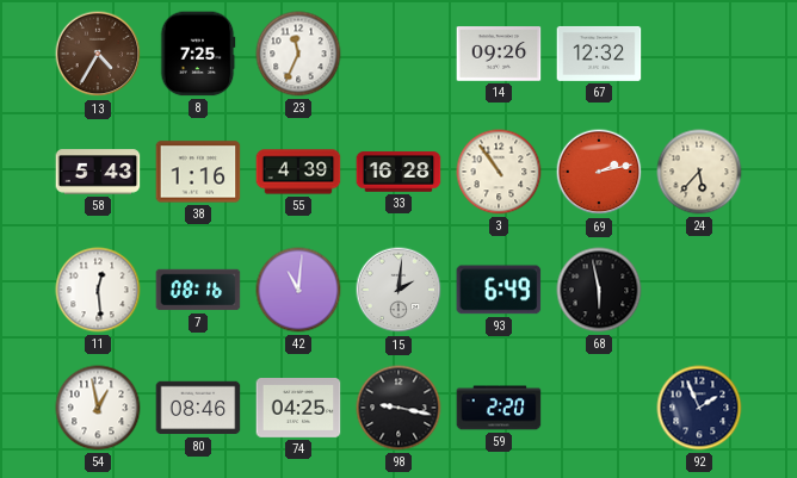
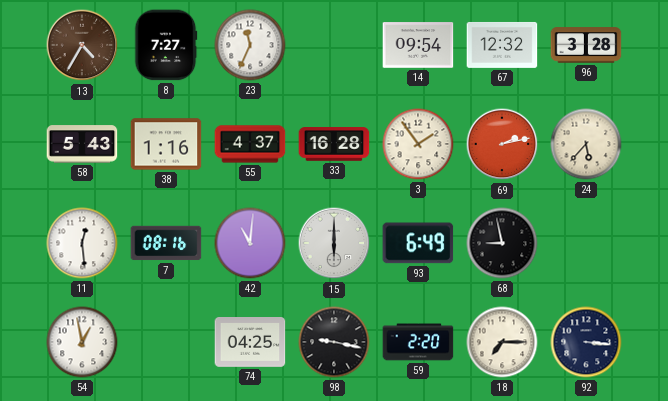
8: 7:25 -> 7:27
14: 09:26 -> 09:54
96: none -> 3:28
55: 4:39 -> 4:37
3: 10:54 -> 1:54
15: 2:01 -> 6:00
68: 5:58 -> 8:58
80: 08:46 -> none
18: none -> 7:15
92: 1:56 -> 3:16
